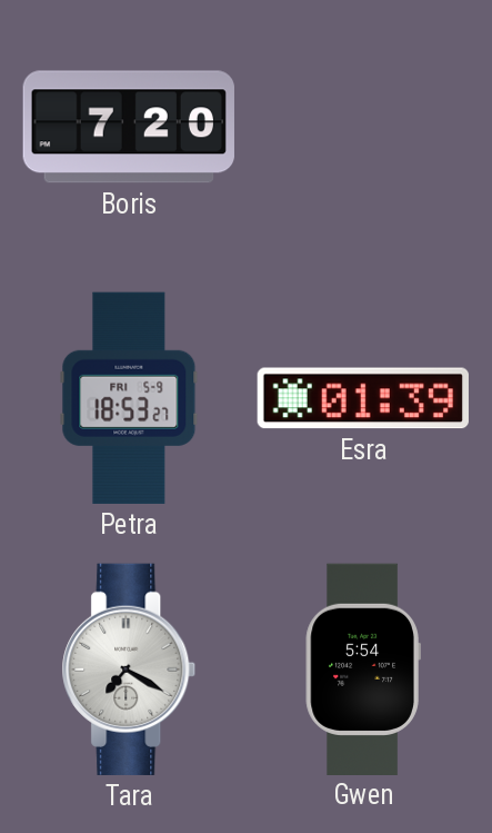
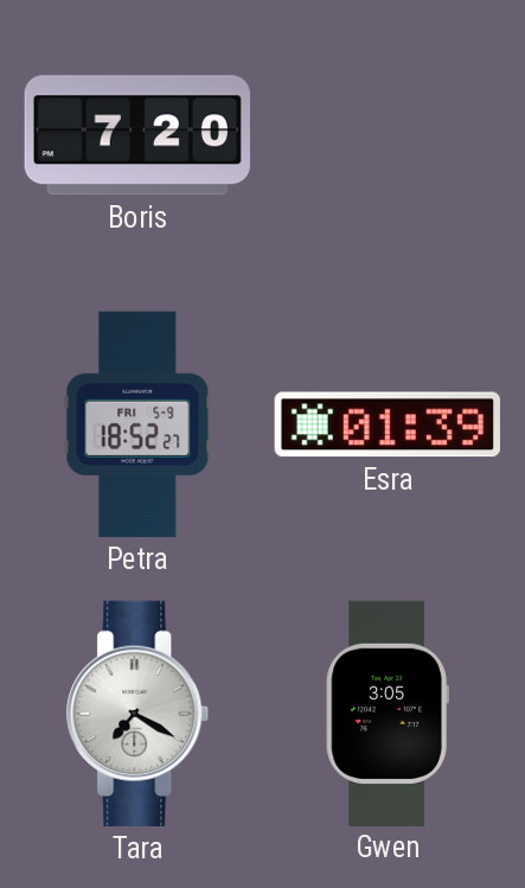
Petra: 18:53 -> 18:52
Gwen: 5:54 -> 3:05
